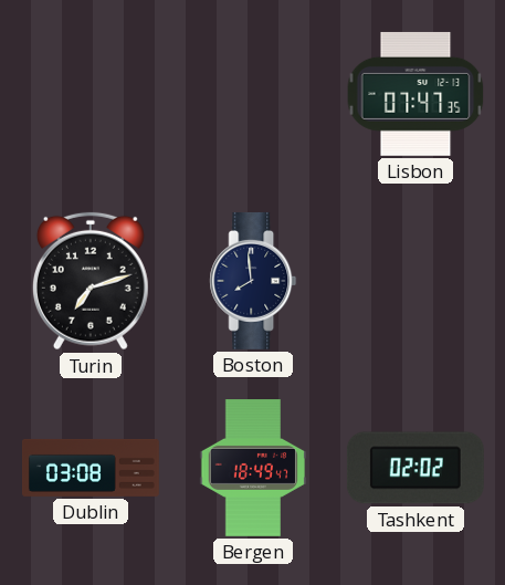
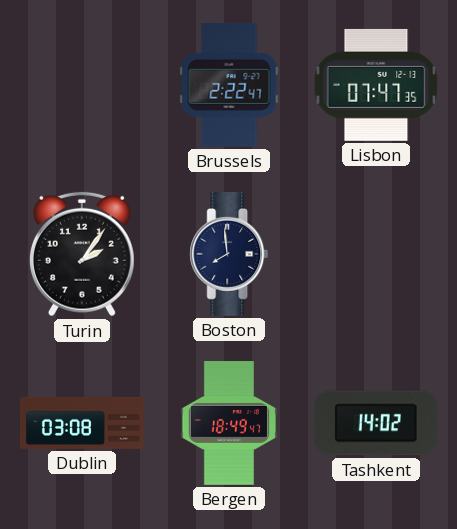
Brussels: none -> 2:22
Turin: 7:12 -> 2:06
Tashkent: 02:02 -> 14:02
